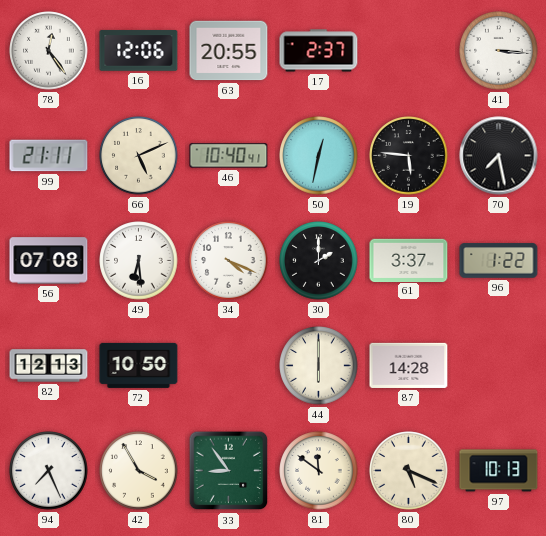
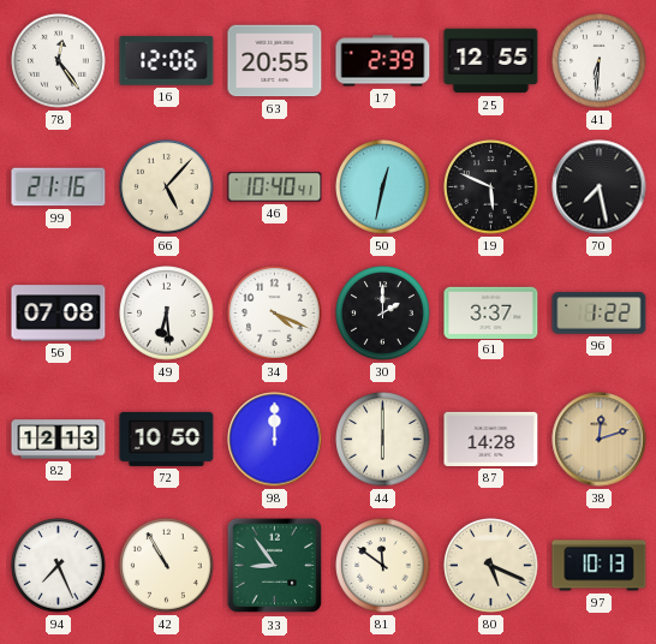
17: 2:37 -> 2:39
25: none -> 12:55
41: 3:16 -> 6:31
99: 21:11 -> 21:16
66: 5:11 -> 5:07
19: 5:46 -> 5:49
98: none -> 12:00
38: none -> 12:12
42: 3:55 -> 10:55
